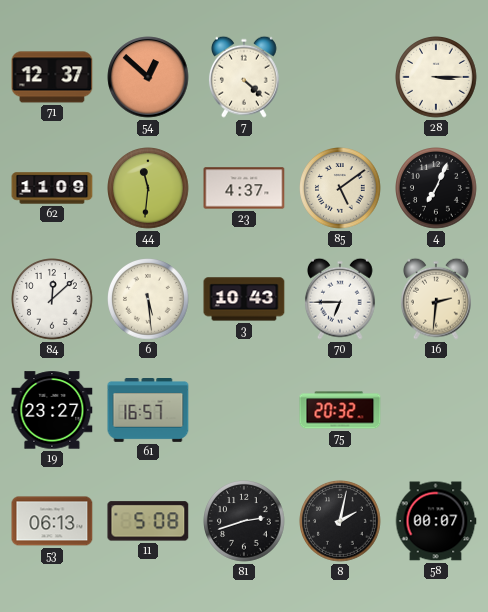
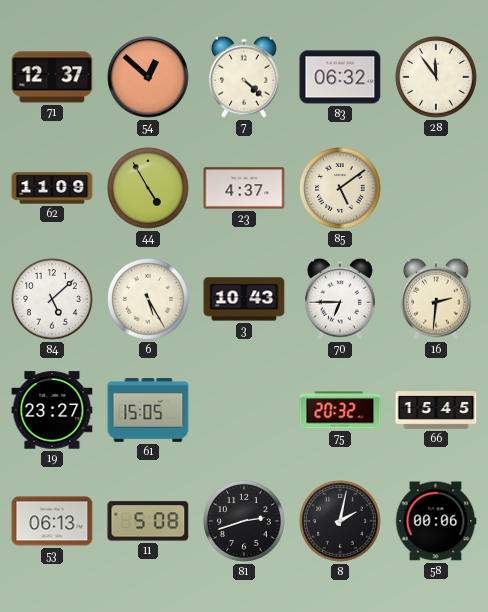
83: none -> 06:32
28: 3:15 -> 11:54
44: 11:31 -> 4:55
4: 7:04 -> none
84: 12:08 -> 5:08
6: 5:29 -> 5:25
61: 16:57 -> 15:05
66: none -> 15:45
58: 00:07 -> 00:06
